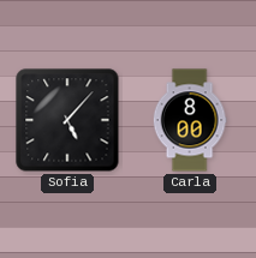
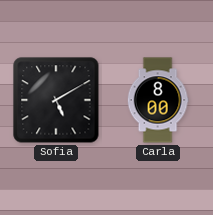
Sofia: 5:07 -> 5:10
